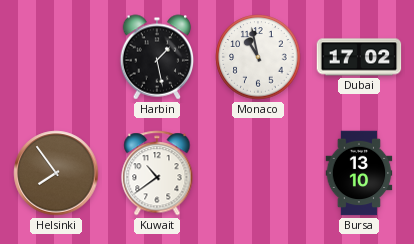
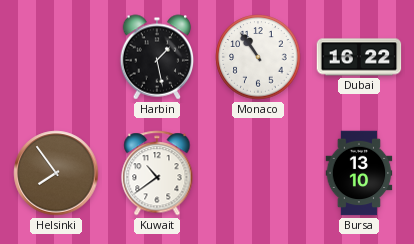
Monaco: 10:58 -> 10:54
Dubai: 17:02 -> 16:22
